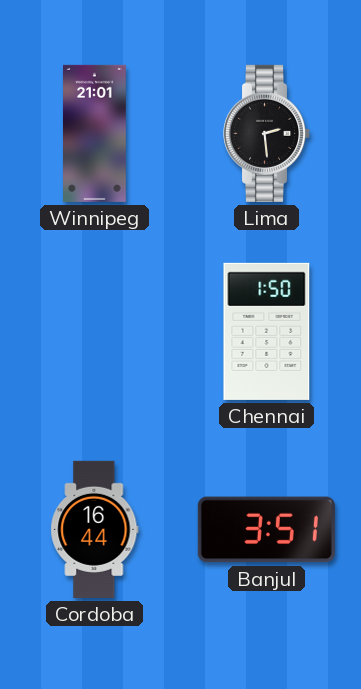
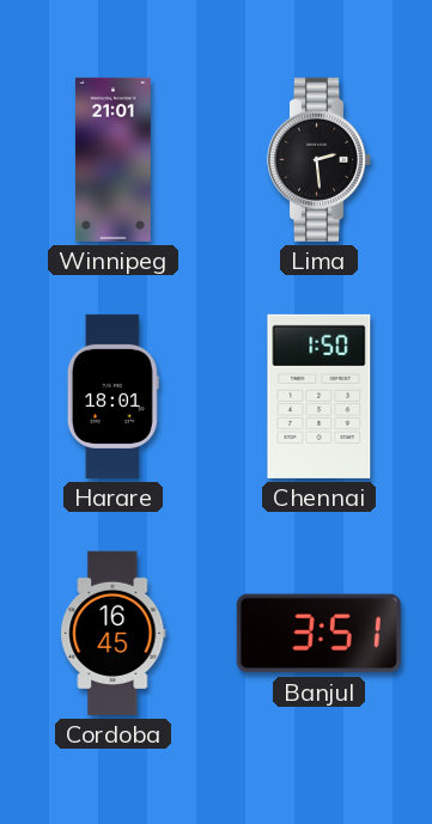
Harare: none -> 18:01
Cordoba: 16:44 -> 16:45
